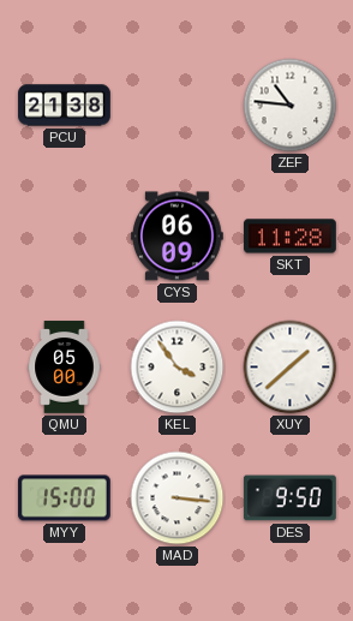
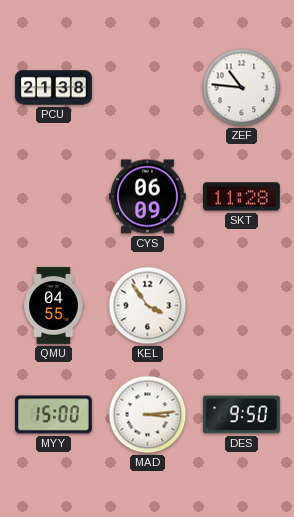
QMU: 05:00 -> 04:55
XUY: 1:38 -> none
MAD: 3:16 -> 3:14
